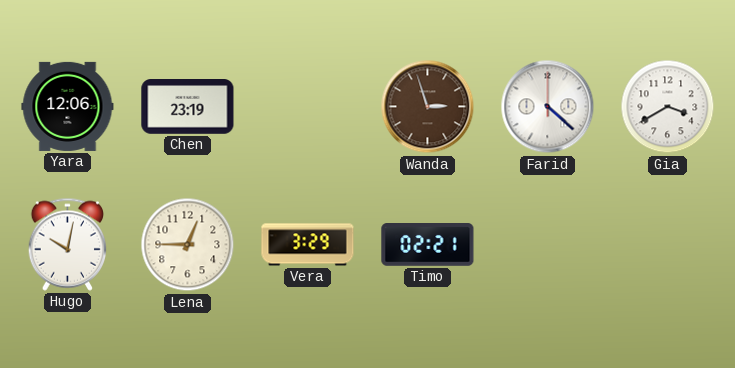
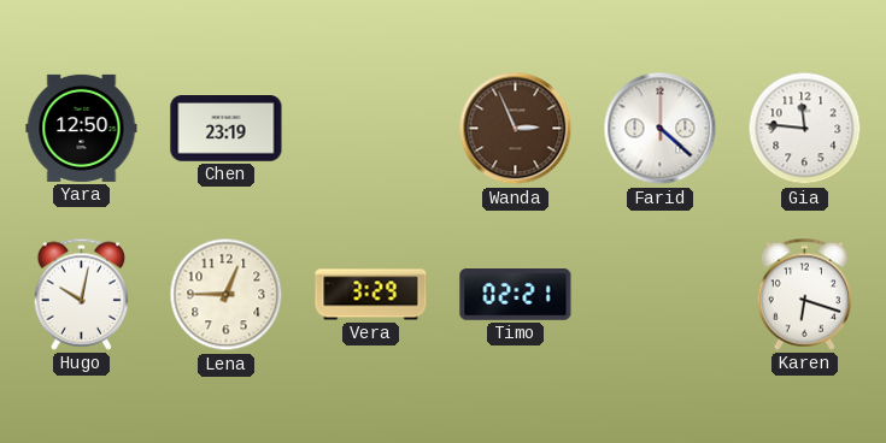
Yara: 12:06 -> 12:50
Wanda: 2:57 -> 2:56
Gia: 3:40 -> 11:46
Karen: none -> 6:18
